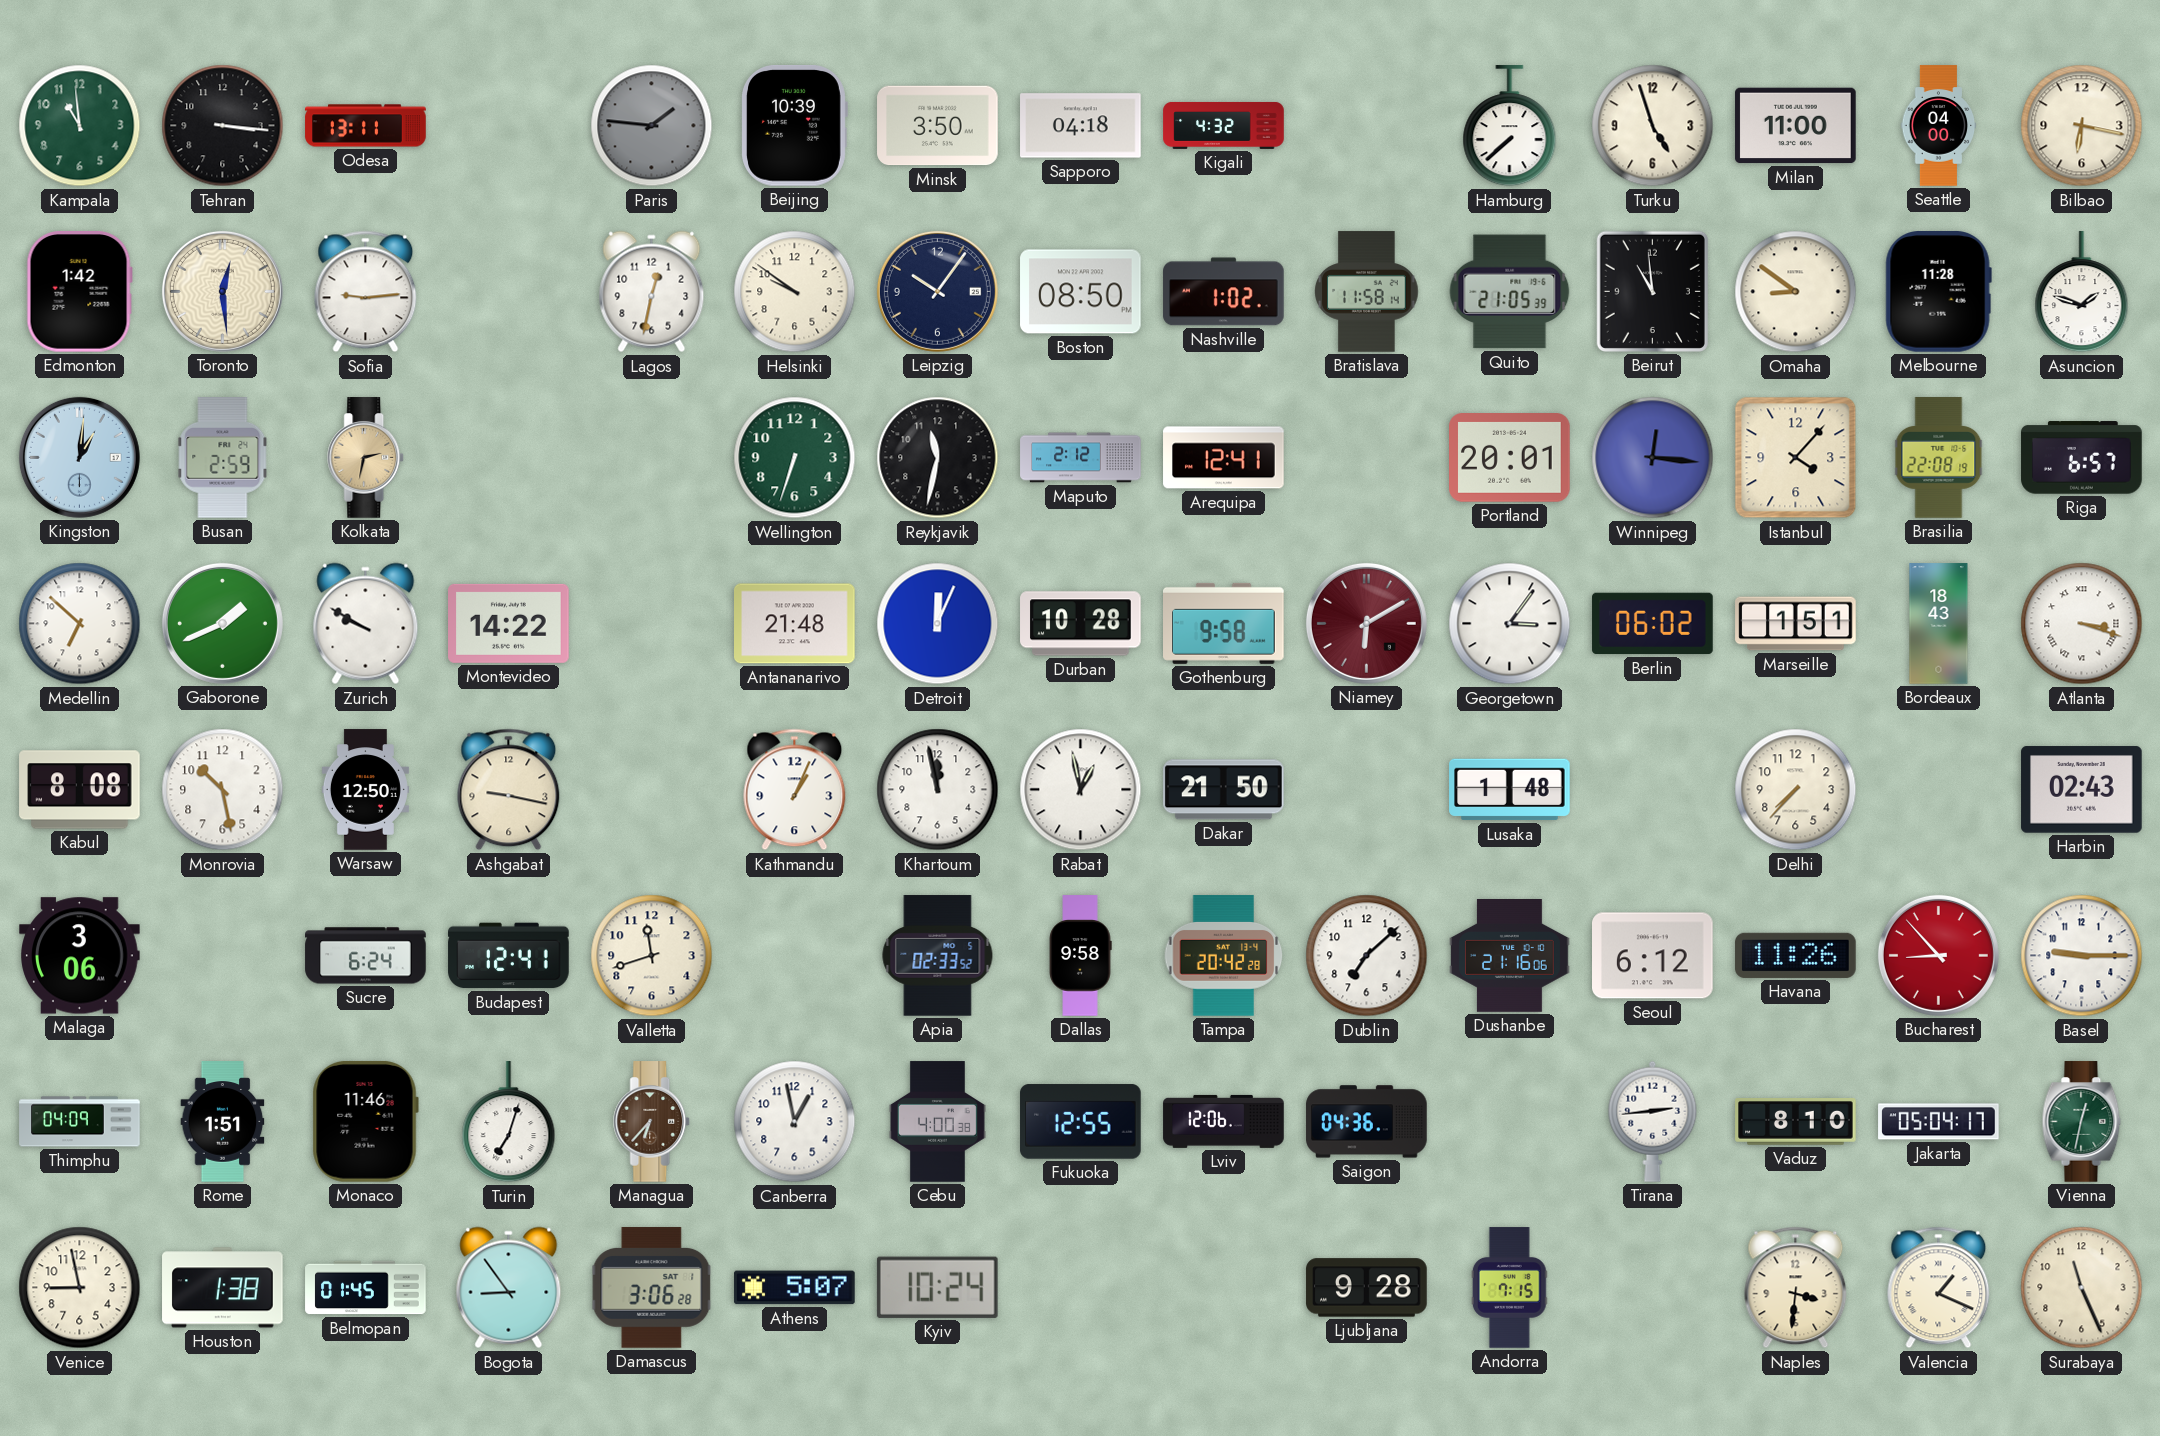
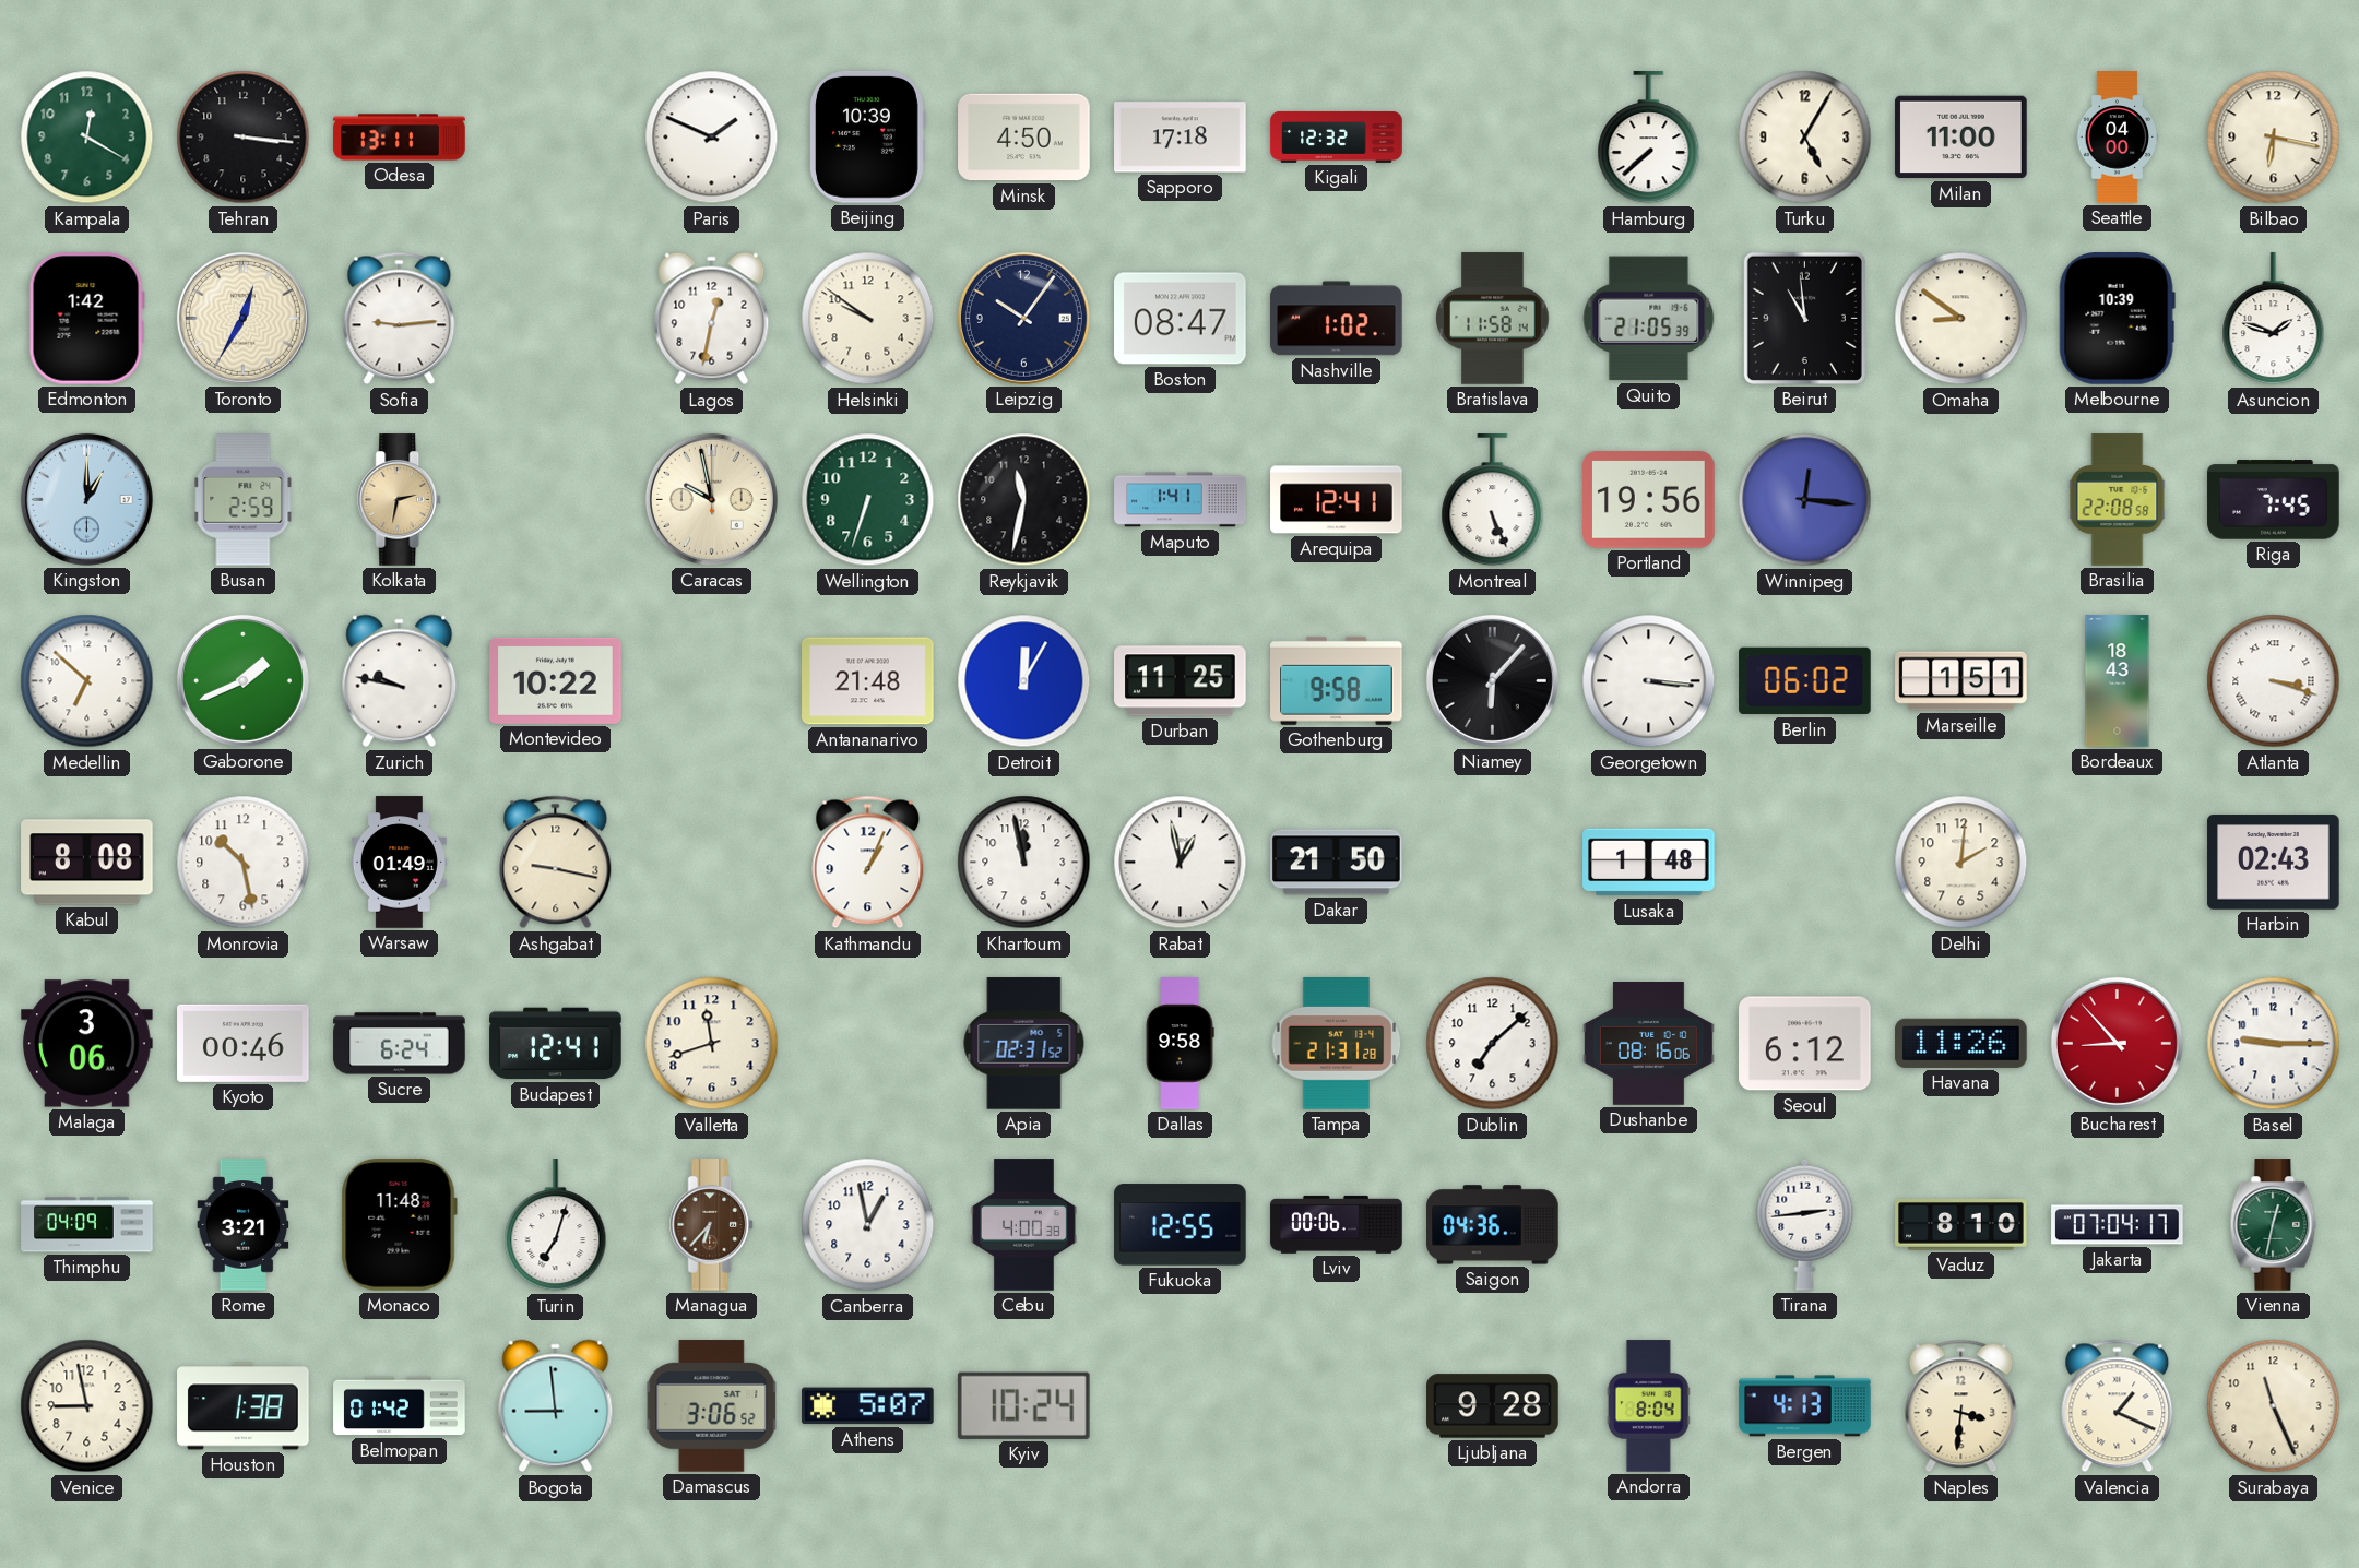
Kampala: 10:59 -> 12:20
Paris: 1:46 -> 1:49
Paris dial: grey -> white
Minsk: 3:50 -> 4:50
Sapporo: 04:18 -> 17:18
Kigali: 4:32 -> 12:32
Turku: 4:57 -> 5:05
Toronto: 12:29 -> 12:35
Boston: 08:50 -> 08:47
Melbourne: 11:28 -> 10:39
Kingston: 1:01 -> 1:00
Caracas: none -> 9:58
Maputo: 2:12 -> 1:41
Montreal: none -> 5:26
Portland: 20:01 -> 19:56
Istanbul: 4:07 -> none
Brasilia: 22:08:19 -> 22:08:58
Riga: 6:57 -> 7:45
Zurich: 9:50 -> 9:47
Montevideo: 14:22 -> 10:22
Detroit: 12:04 -> 12:05
Durban: 10:28 -> 11:25
Niamey: 6:10 -> 6:07
Niamey dial: burgundy -> black
Georgetown: 3:06 -> 3:16
Warsaw: 12:50 -> 01:49
Delhi: 7:37 -> 2:01
Kyoto: none -> 00:46
Apia: 02:33 -> 02:31
Tampa: 20:42 -> 21:31
Dushanbe: 21:16 -> 08:16
Rome: 1:51 -> 3:21
Monaco: 11:46 -> 11:48
Lviv: 12:06 -> 00:06
Jakarta: 05:04 -> 07:04
Belmopan: 01:45 -> 01:42
Bogota: 8:54 -> 8:59
Damascus: 3:06:28 -> 3:06:52
Andorra: 7:15 -> 8:04
Bergen: none -> 4:13
